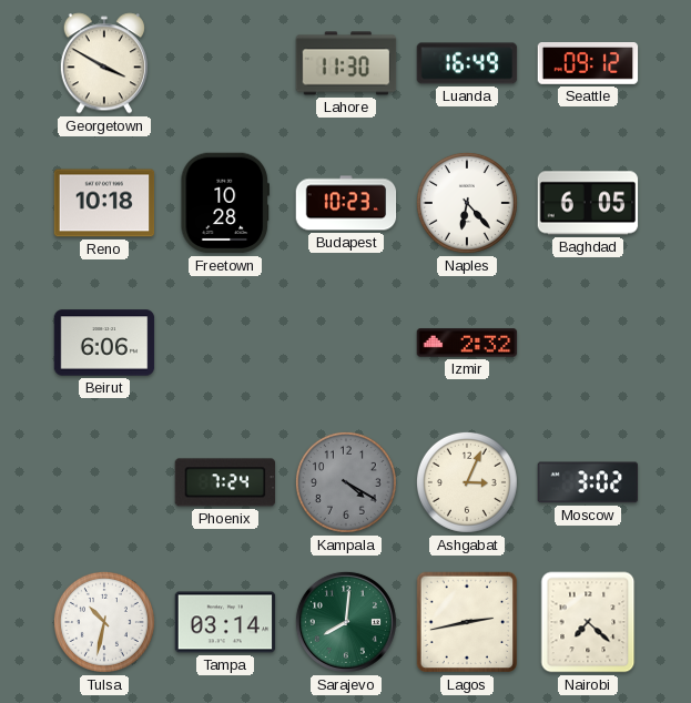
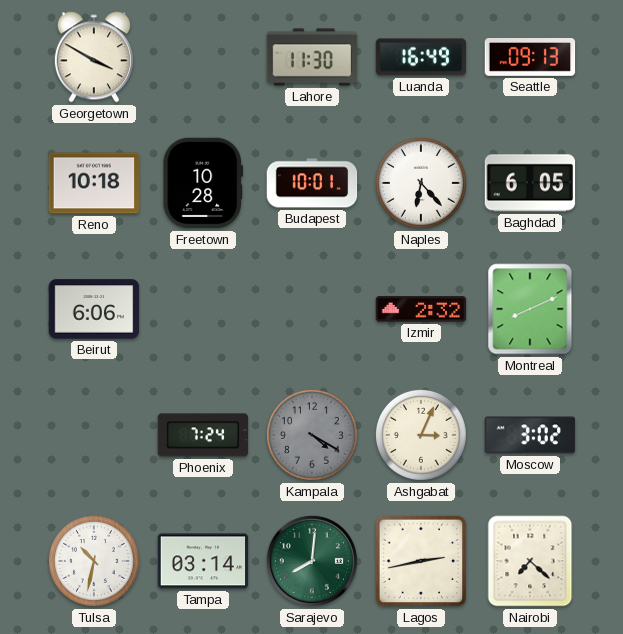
Seattle: 09:12 -> 09:13
Budapest: 10:23 -> 10:01
Montreal: none -> 8:11
